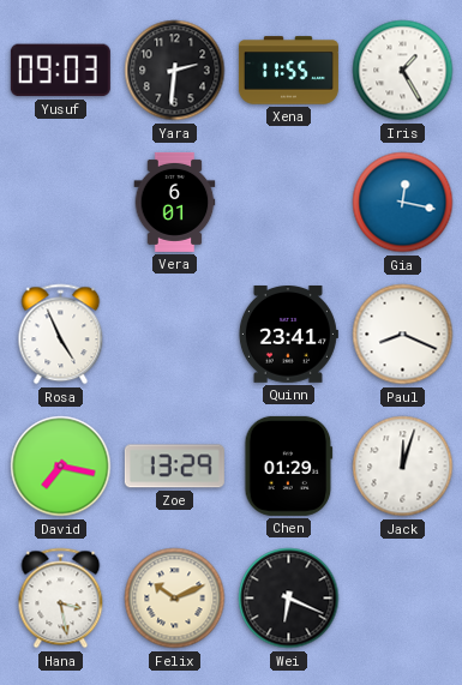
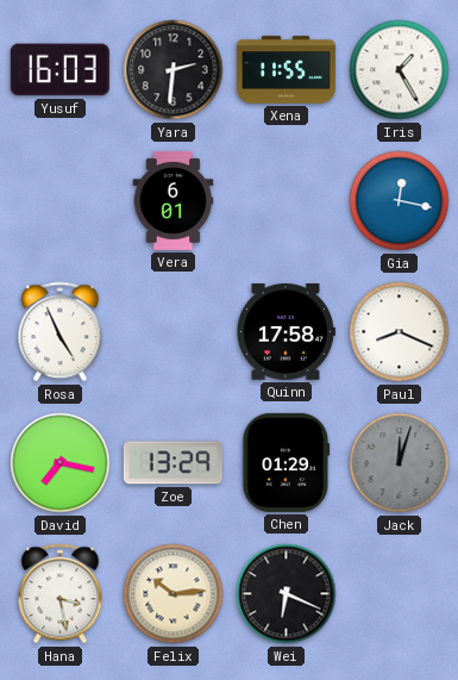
Yusuf: 09:03 -> 16:03
Quinn: 23:41 -> 17:58
Jack dial: white -> grey
Felix: 10:11 -> 10:14
